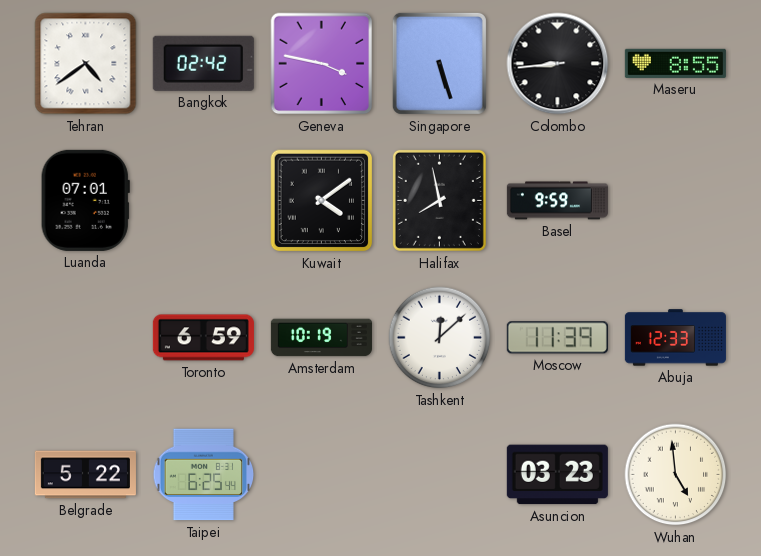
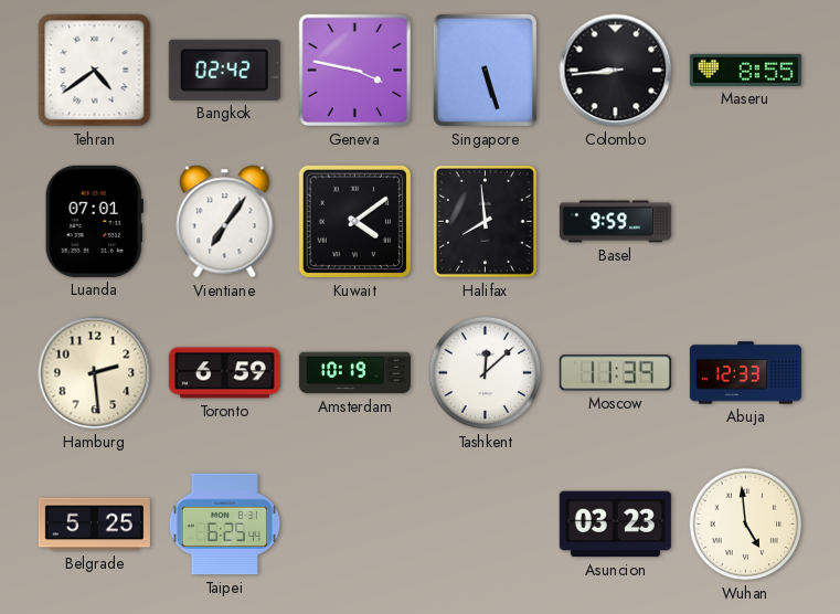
Vientiane: none -> 7:06
Halifax: 7:58 -> 7:59
Hamburg: none -> 2:29
Belgrade: 5:22 -> 5:25
